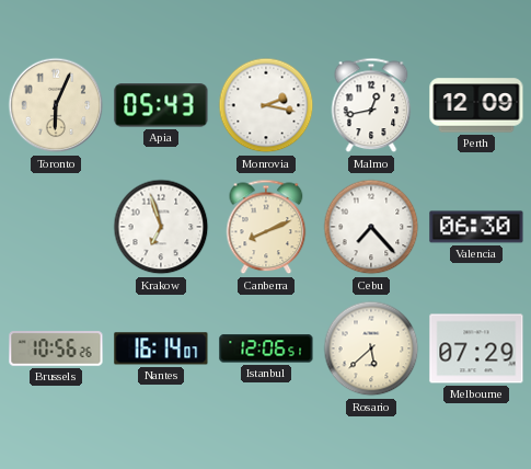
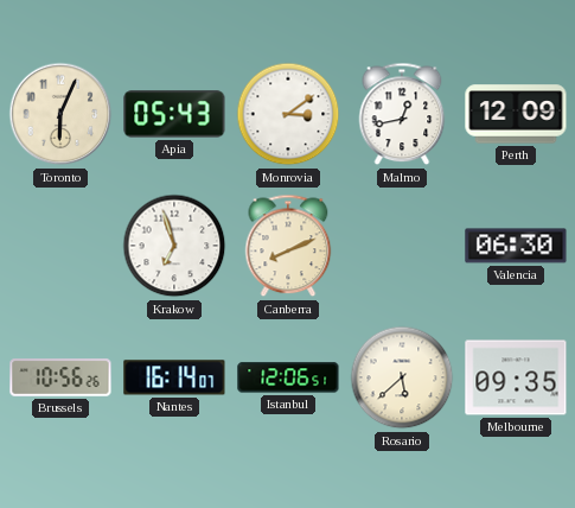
Monrovia: 2:17 -> 3:09
Cebu: 7:23 -> none
Melbourne: 07:29 -> 09:35
